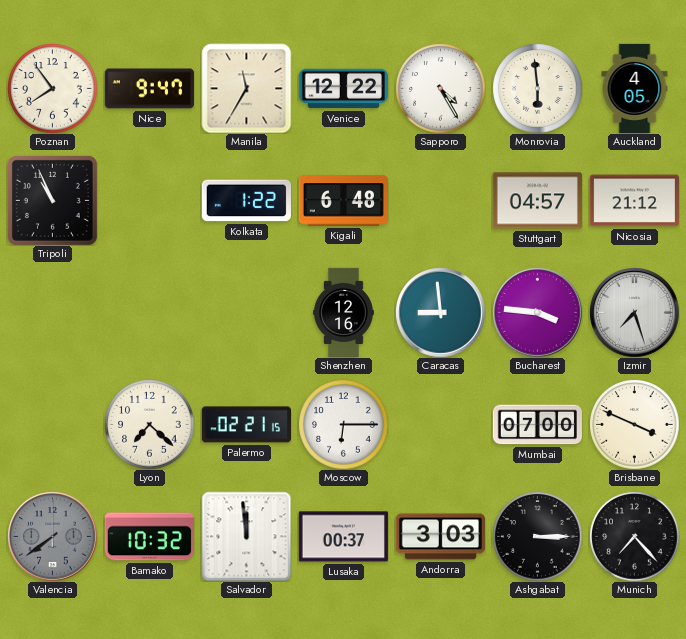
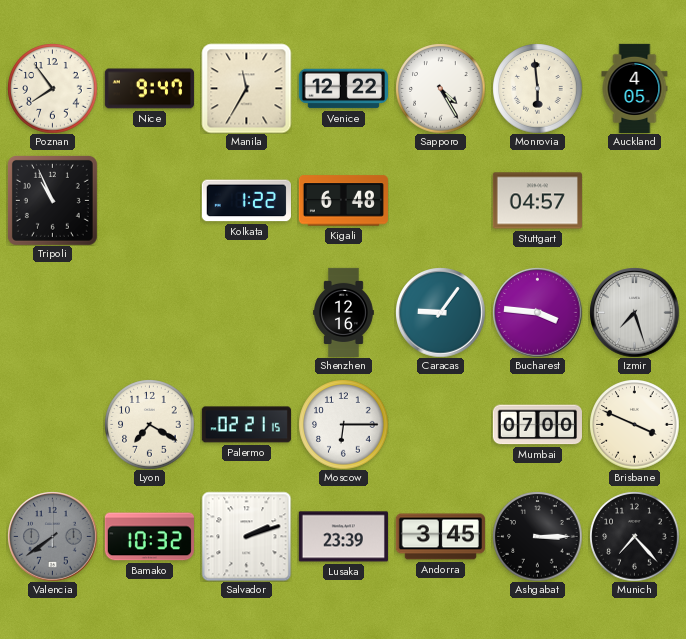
Nicosia: 21:12 -> none
Caracas: 8:59 -> 9:06
Lyon: 7:22 -> 7:20
Salvador: 11:59 -> 2:12
Lusaka: 00:37 -> 23:39
Andorra: 3:03 -> 3:45
